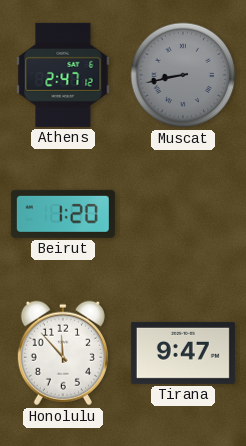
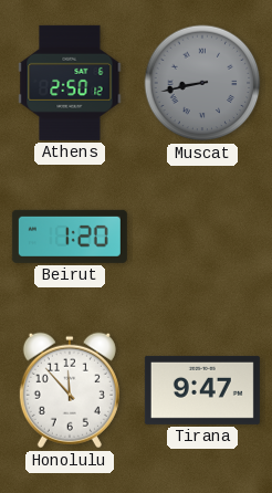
Athens: 2:47 -> 2:50
